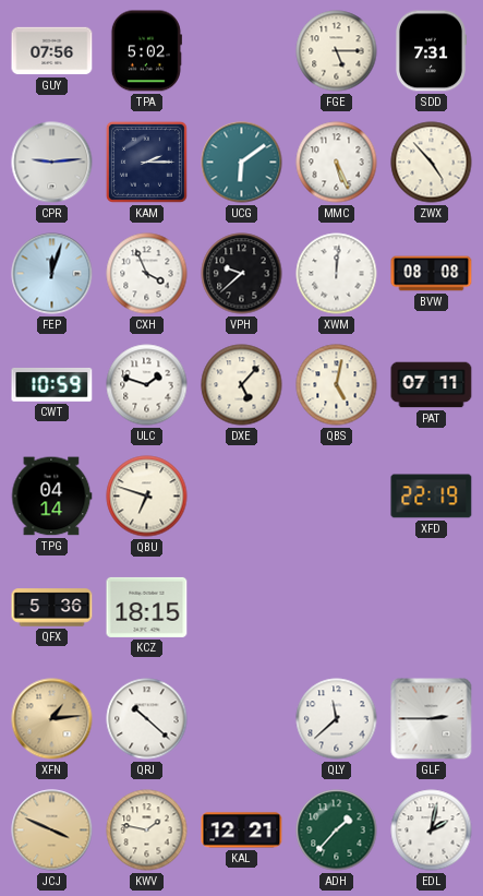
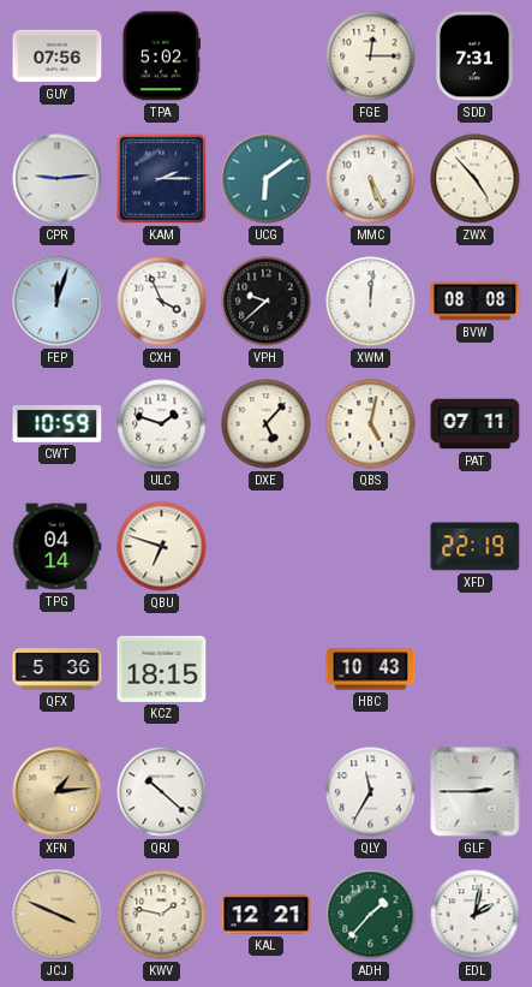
FGE: 5:15 -> 12:15
HBC: none -> 10:43
QLY: 11:38 -> 11:35
